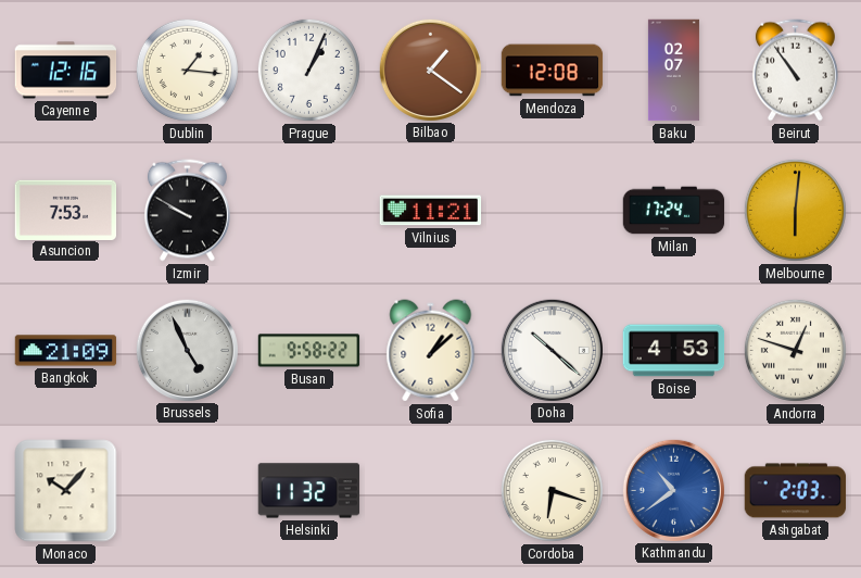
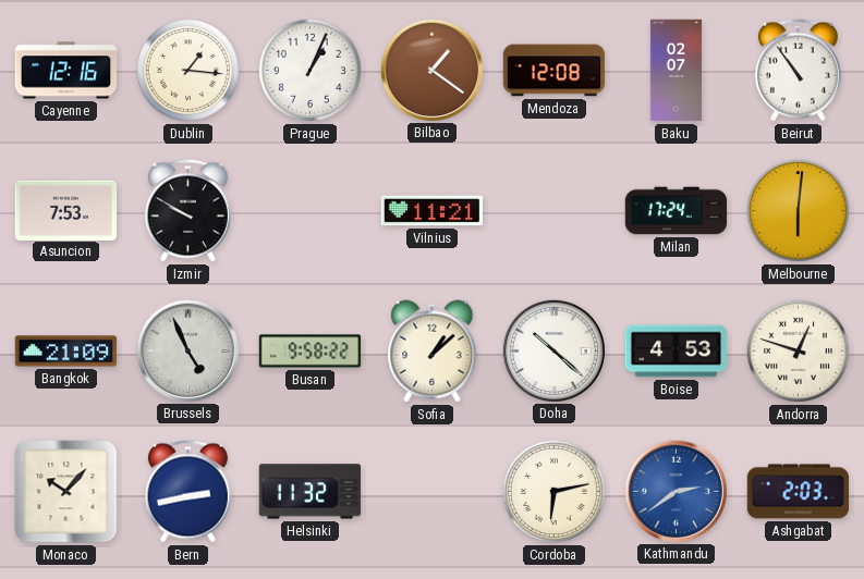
Bern: none -> 2:43
Cordoba: 6:18 -> 6:13
Kathmandu: 10:39 -> 2:39
